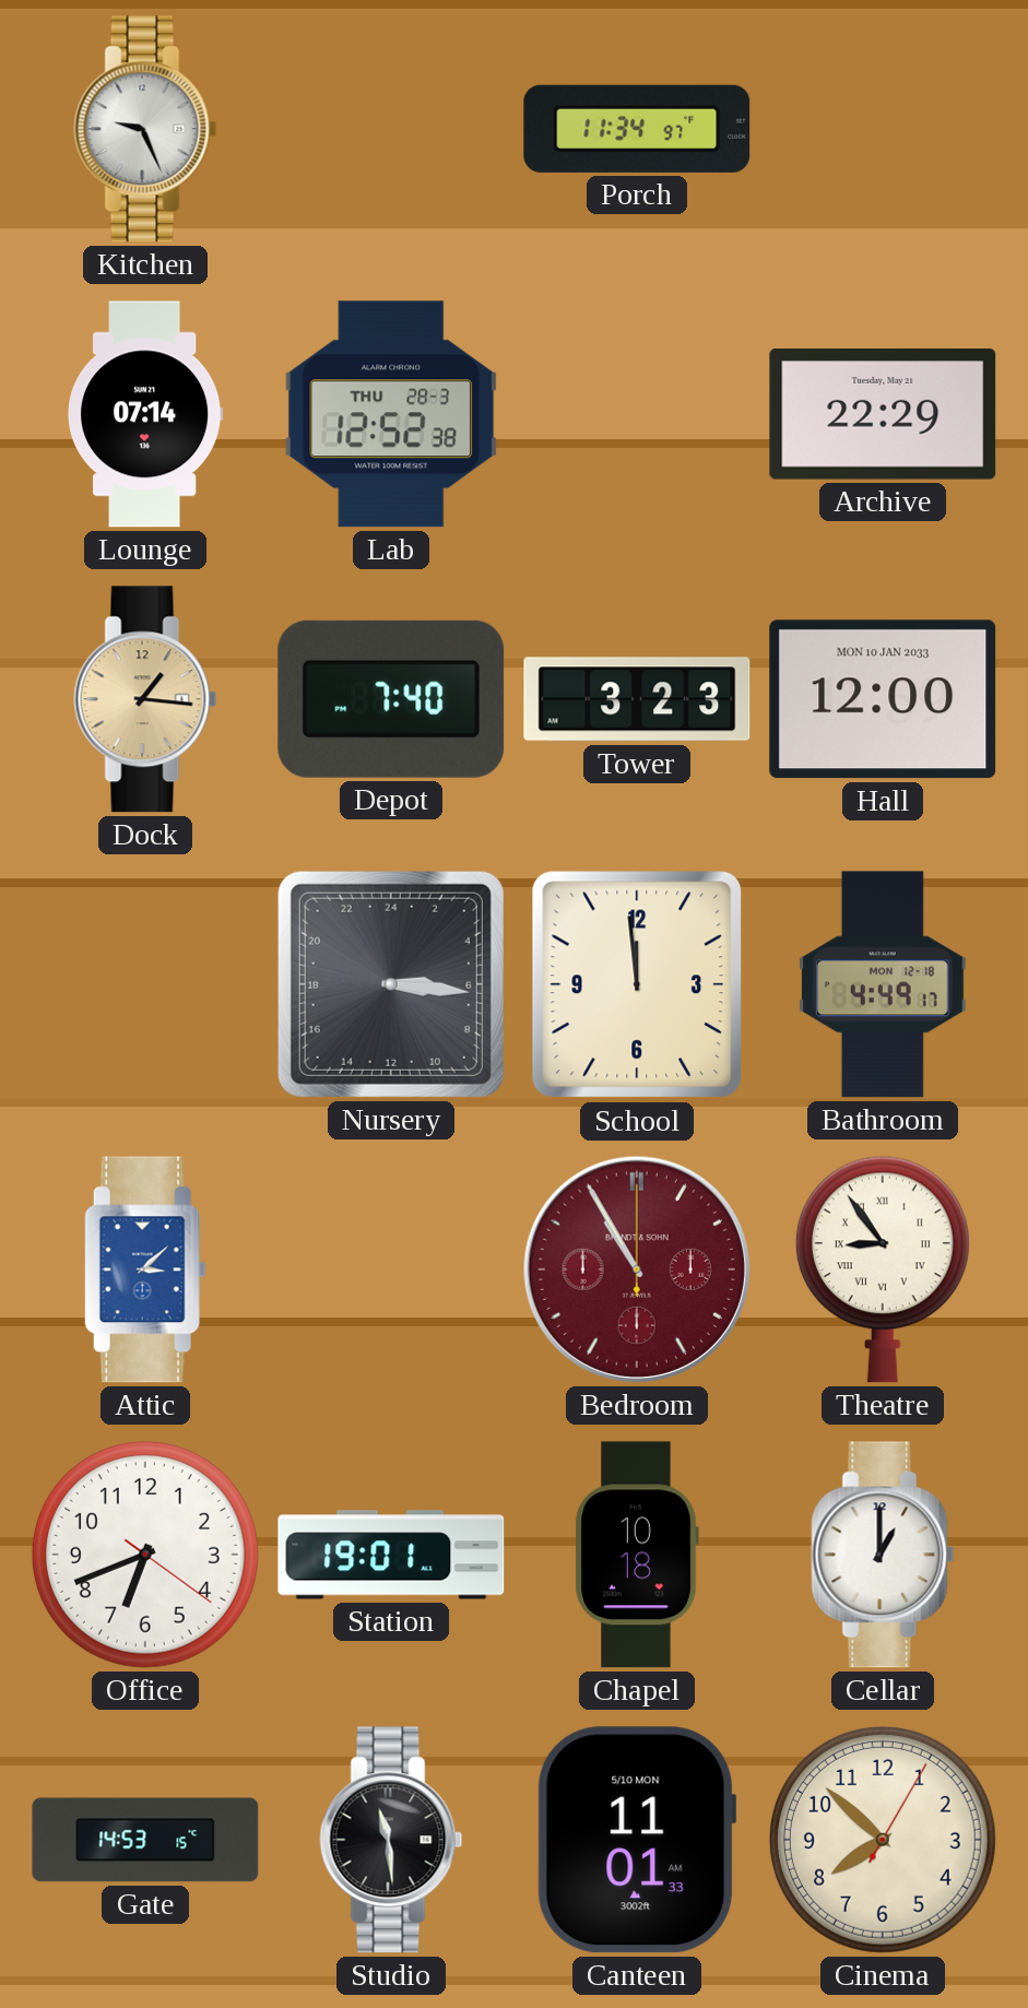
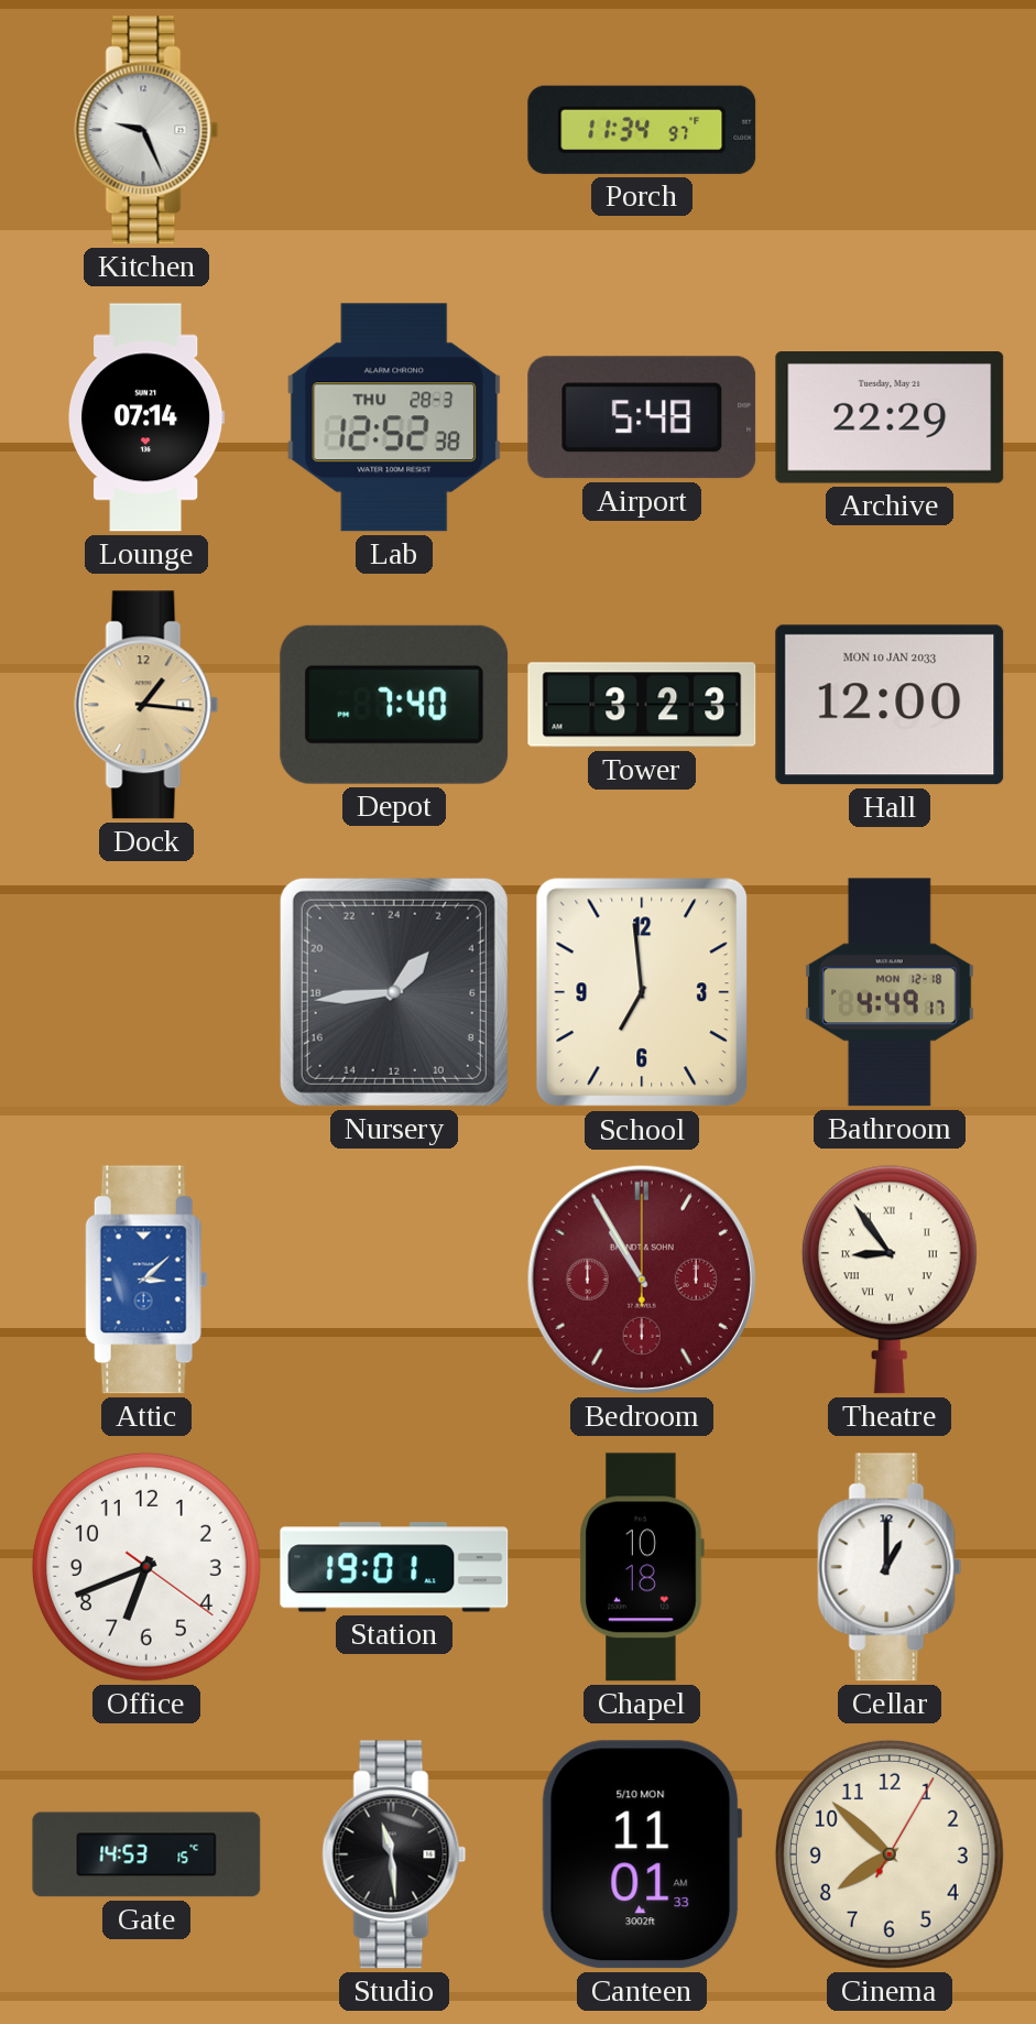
Airport: none -> 5:48
Nursery: 6:16 -> 2:44
School: 11:59 -> 6:59
